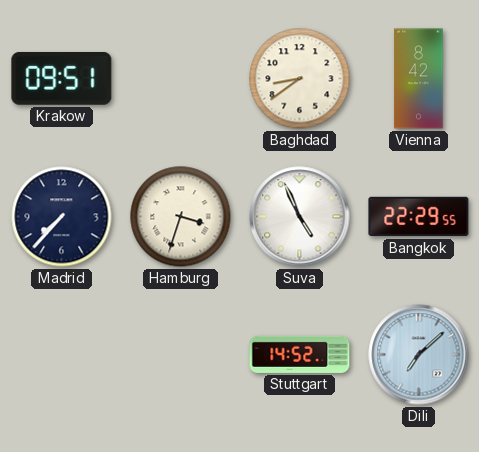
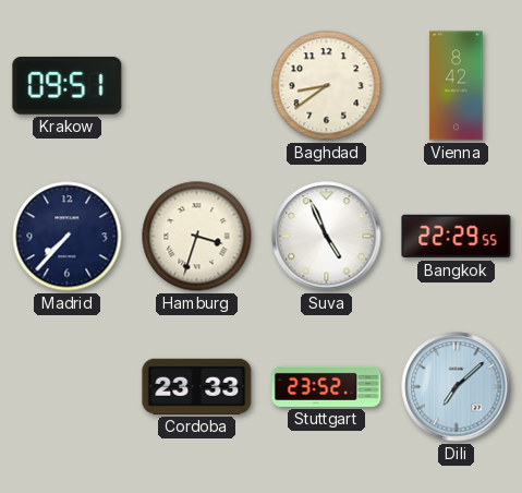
Cordoba: none -> 23:33
Stuttgart: 14:52 -> 23:52
